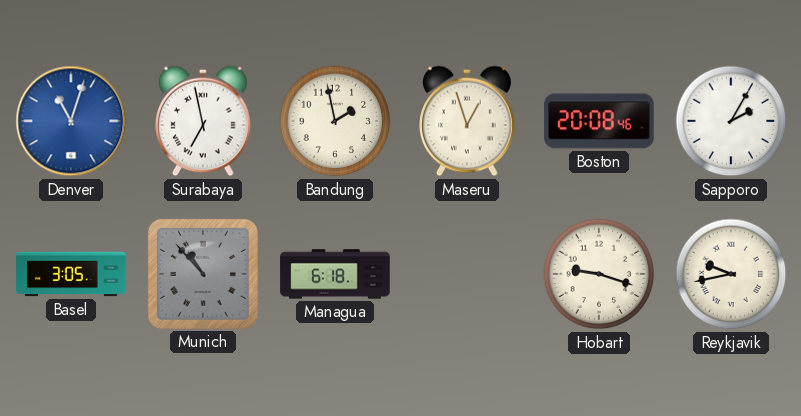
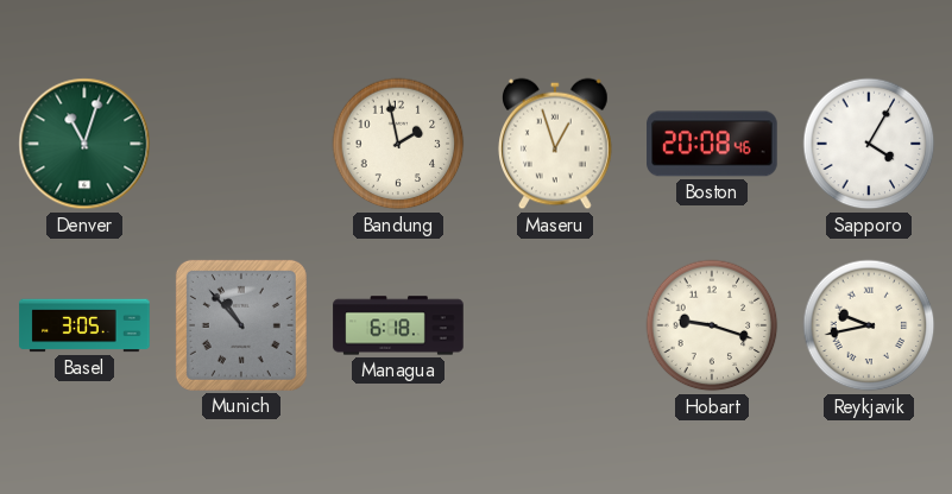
Denver dial: blue -> green
Surabaya: 6:58 -> none
Sapporo: 2:05 -> 4:05
